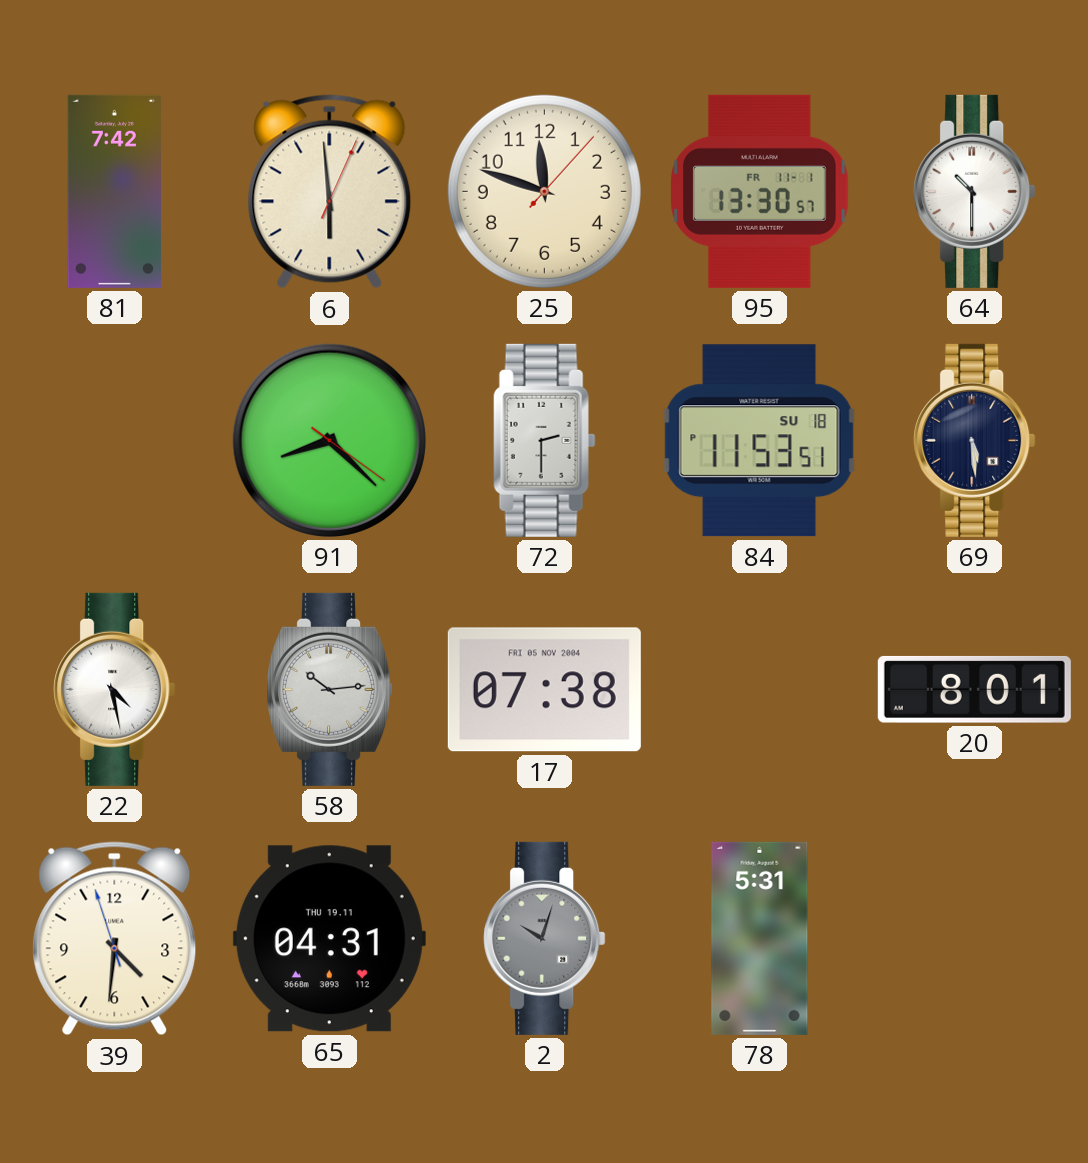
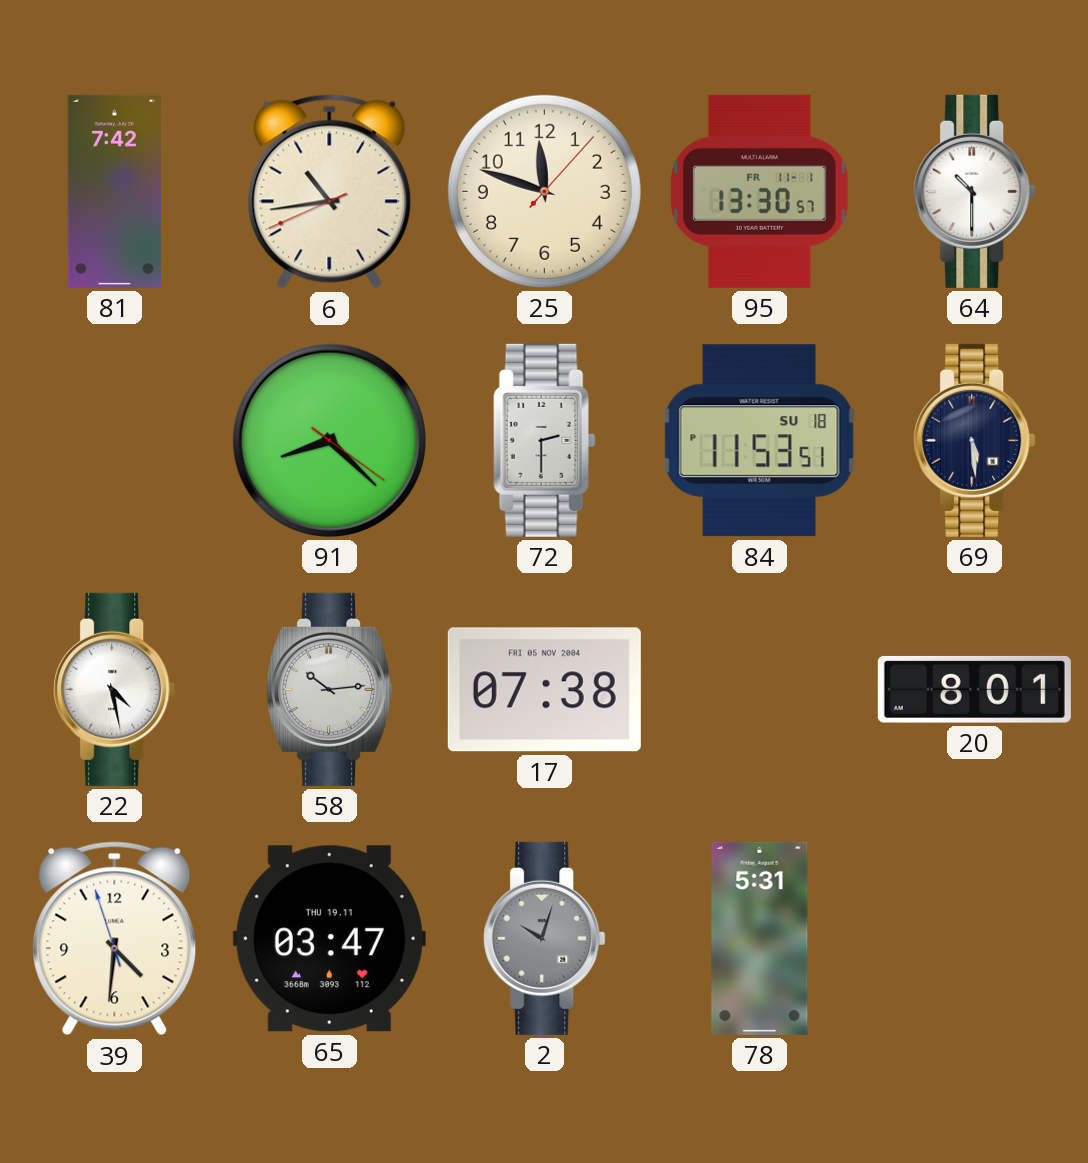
6: 5:59 -> 10:43
65: 04:31 -> 03:47
